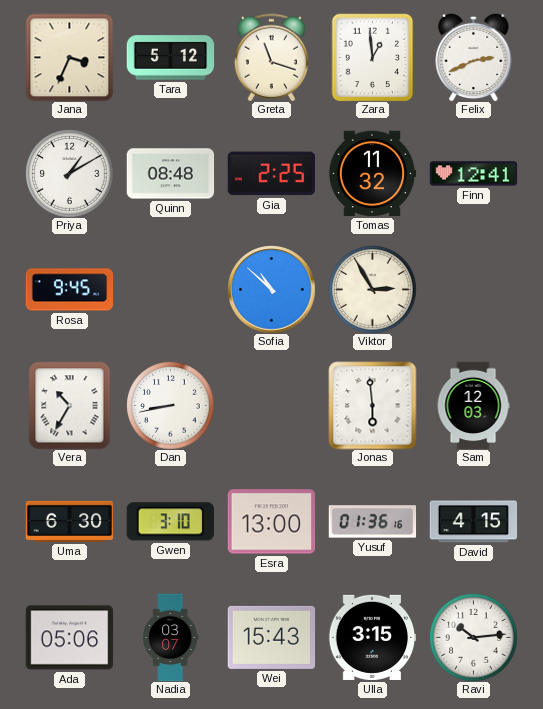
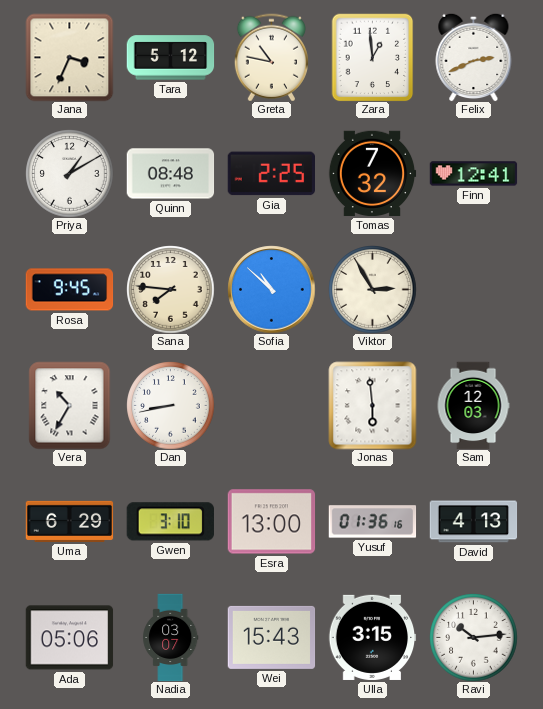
Greta: 11:18 -> 10:47
Tomas: 11:32 -> 7:32
Sana: none -> 7:46
Uma: 6:30 -> 6:29
David: 4:15 -> 4:13
